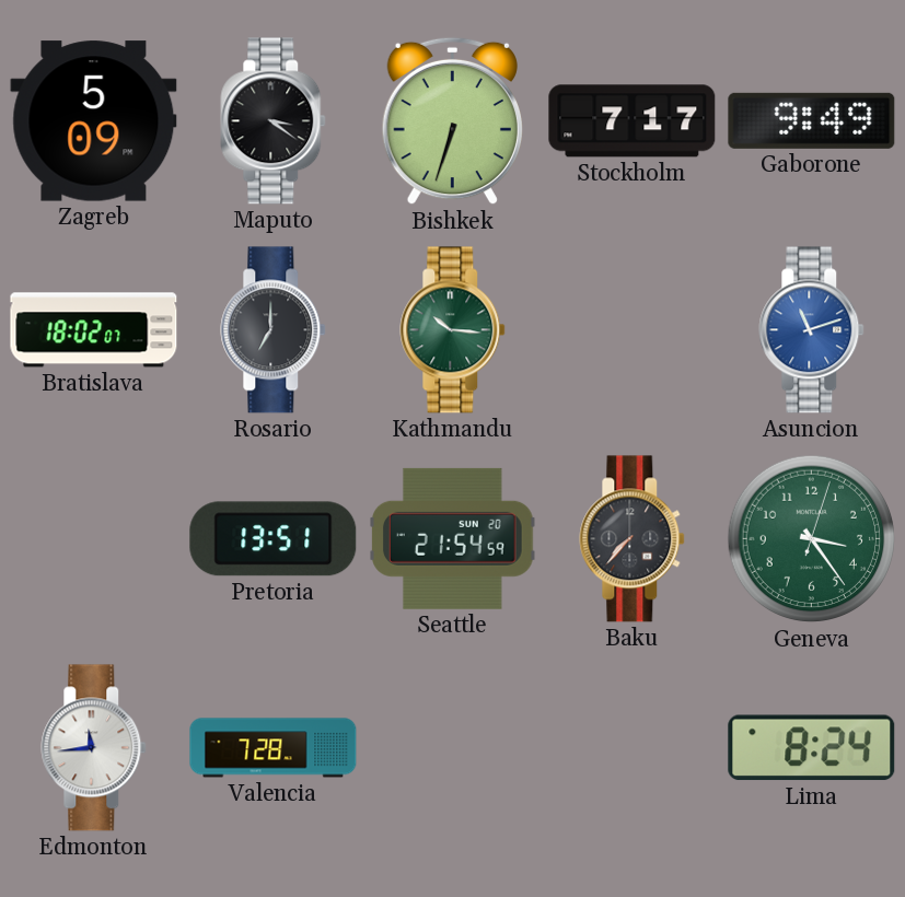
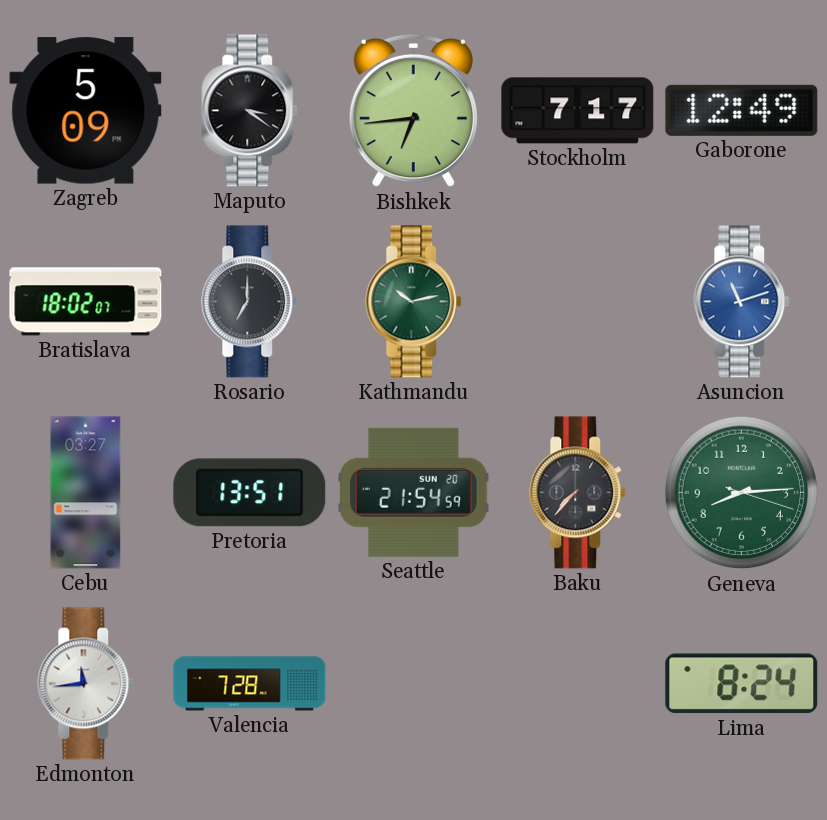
Bishkek: 6:33 -> 6:44
Gaborone: 9:49 -> 12:49
Kathmandu: 10:16 -> 10:13
Cebu: none -> 03:27
Geneva: 3:24 -> 8:14
